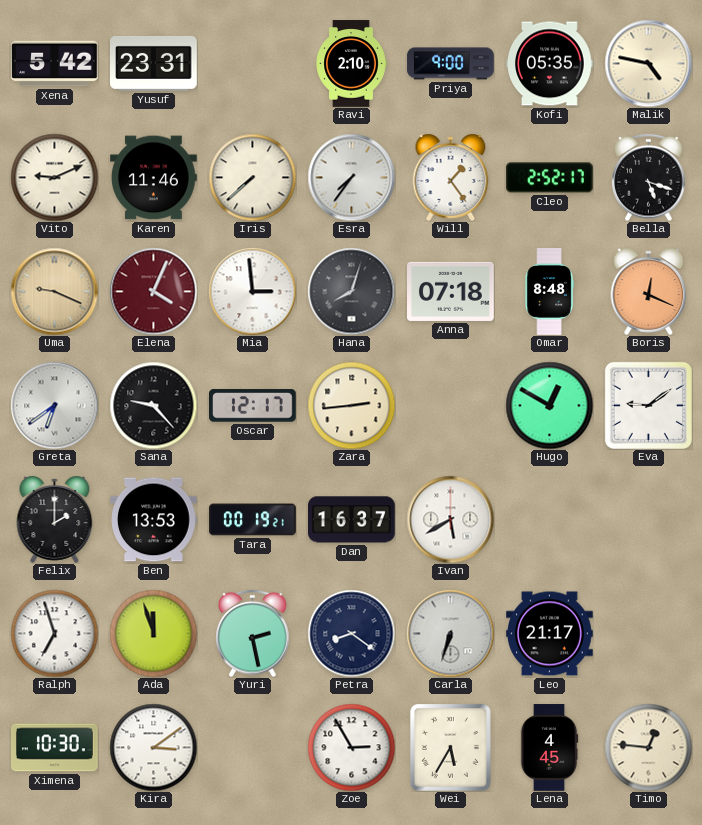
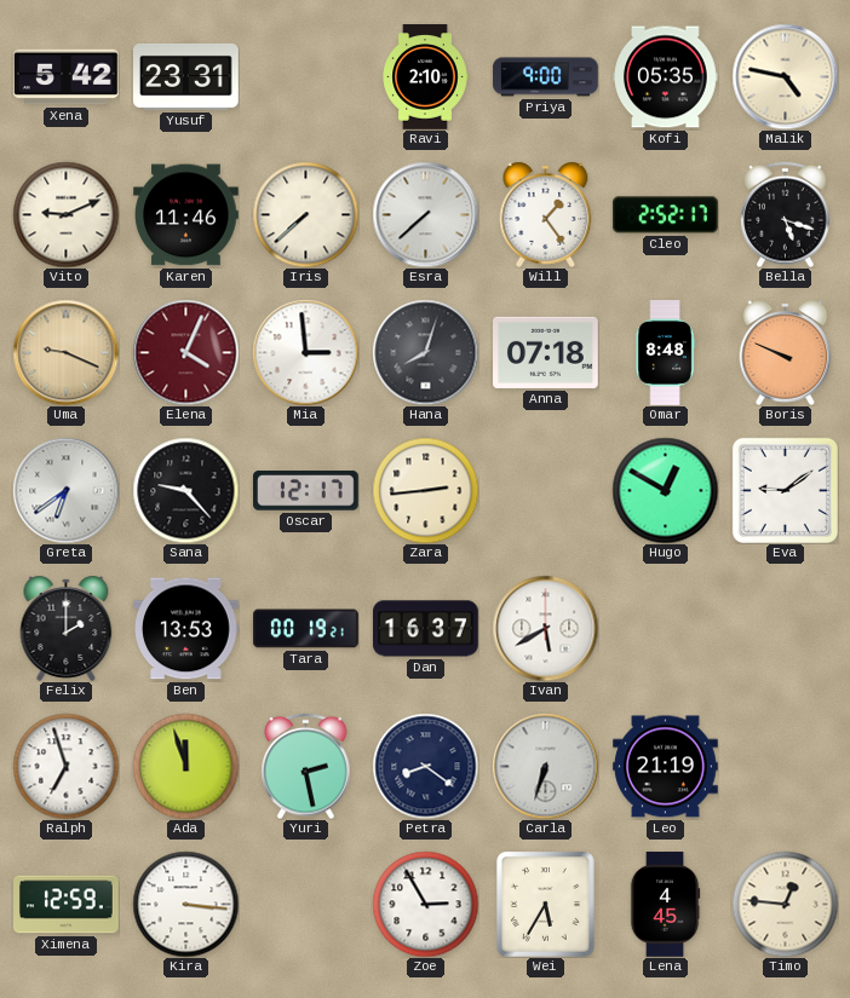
Esra: 7:36 -> 7:38
Boris: 12:19 -> 9:49
Leo: 21:17 -> 21:19
Ximena: 10:30 -> 12:59
Kira: 3:09 -> 3:16
